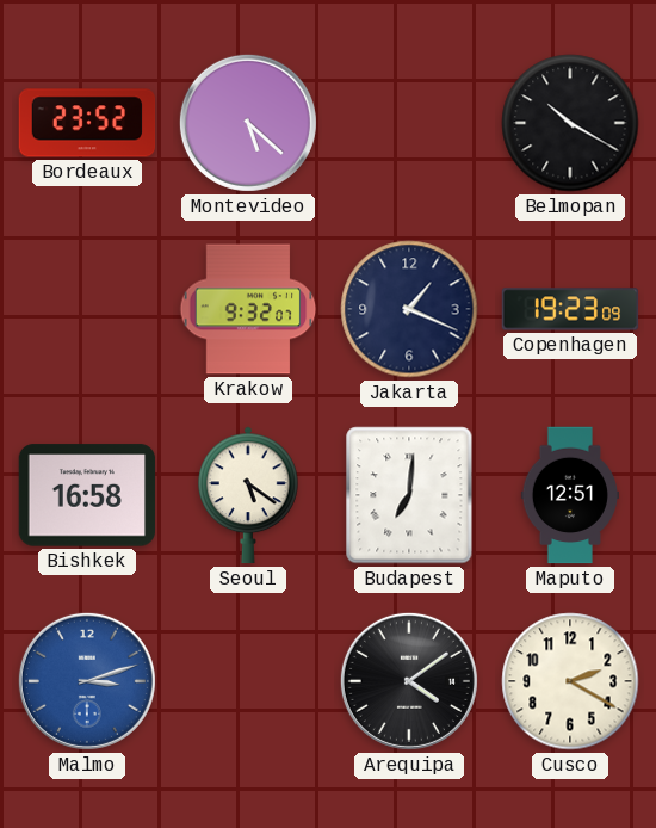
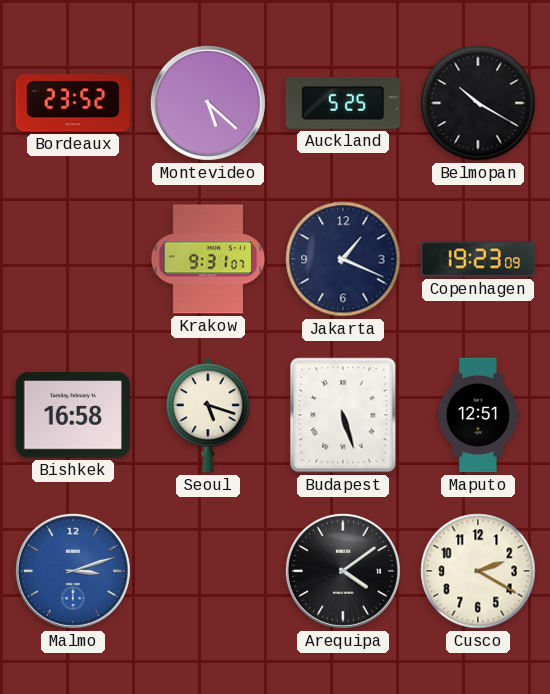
Auckland: none -> 5:25
Krakow: 9:32 -> 9:31
Seoul: 5:21 -> 5:18
Budapest: 7:01 -> 5:27
